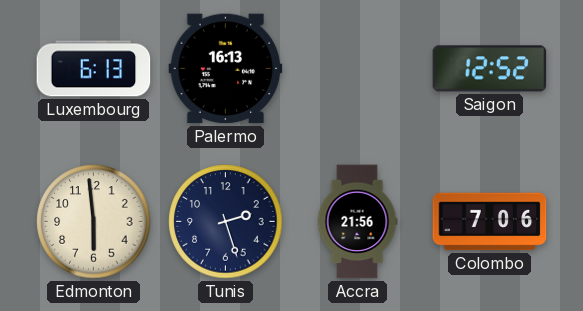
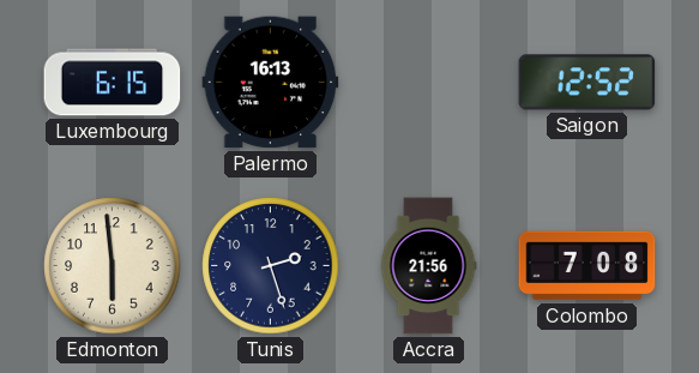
Luxembourg: 6:13 -> 6:15
Colombo: 7:06 -> 7:08
